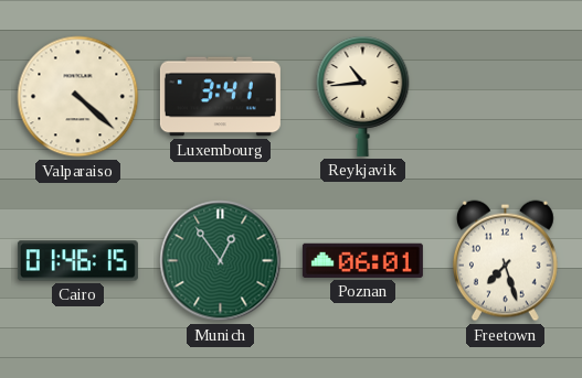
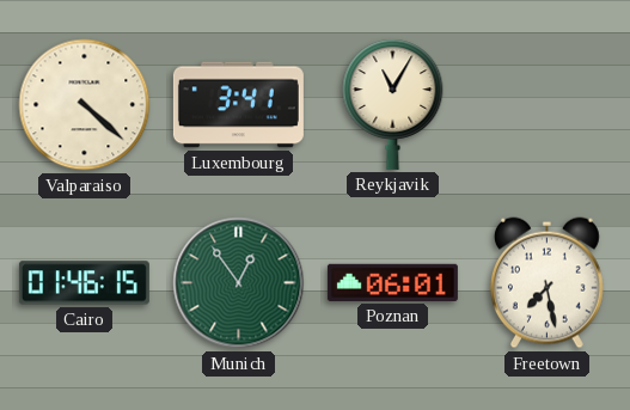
Reykjavik: 10:44 -> 11:05
Freetown: 7:27 -> 7:28
